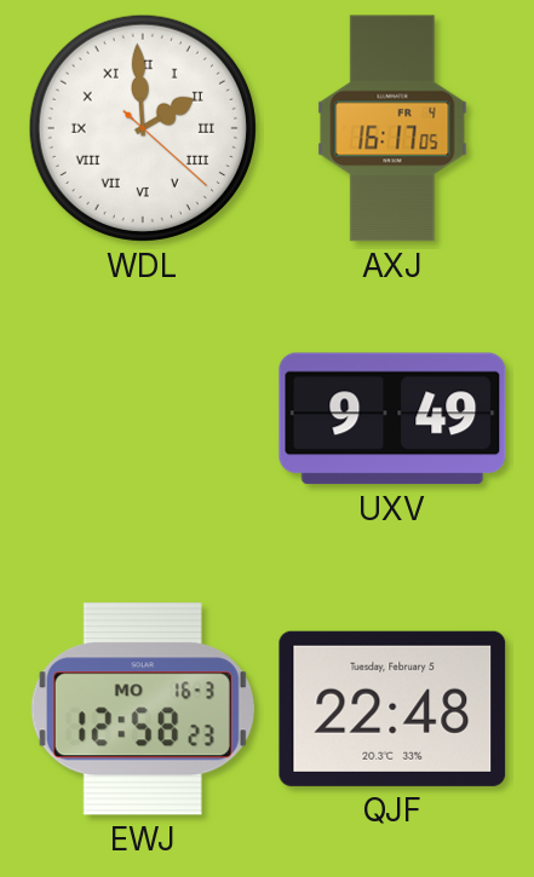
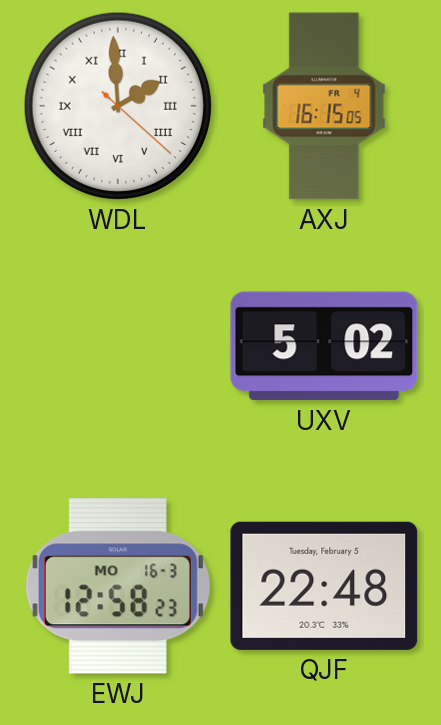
AXJ: 16:17 -> 16:15
UXV: 9:49 -> 5:02
